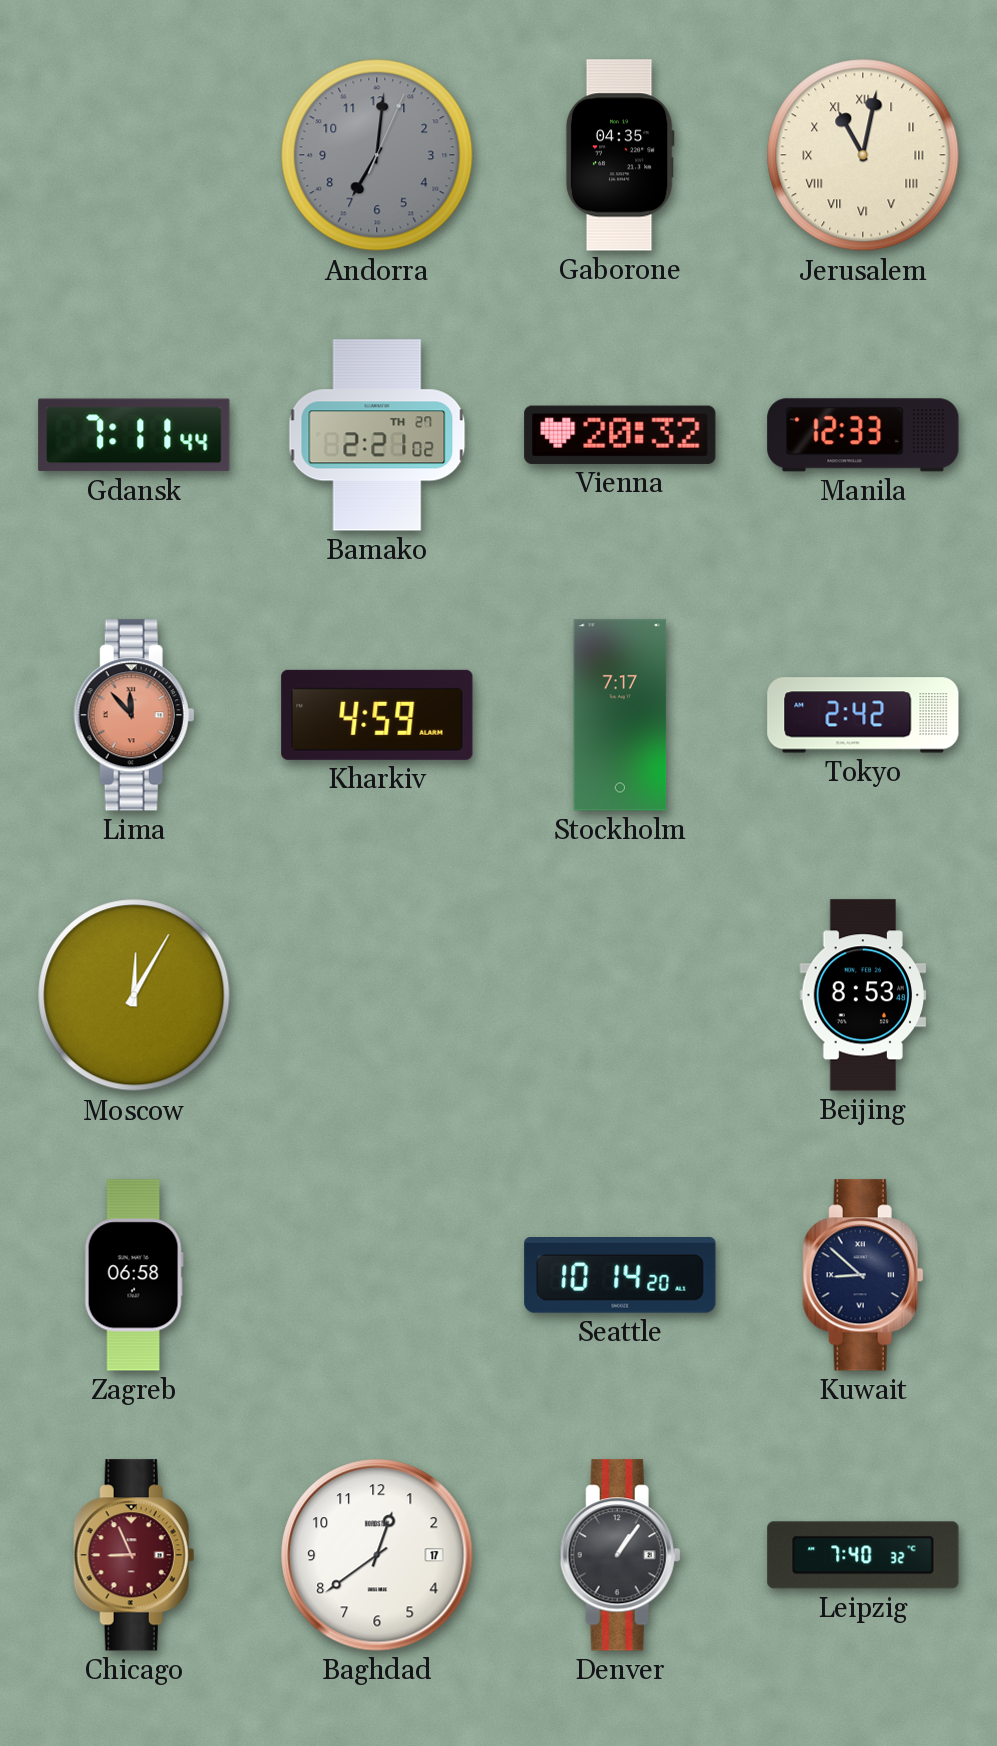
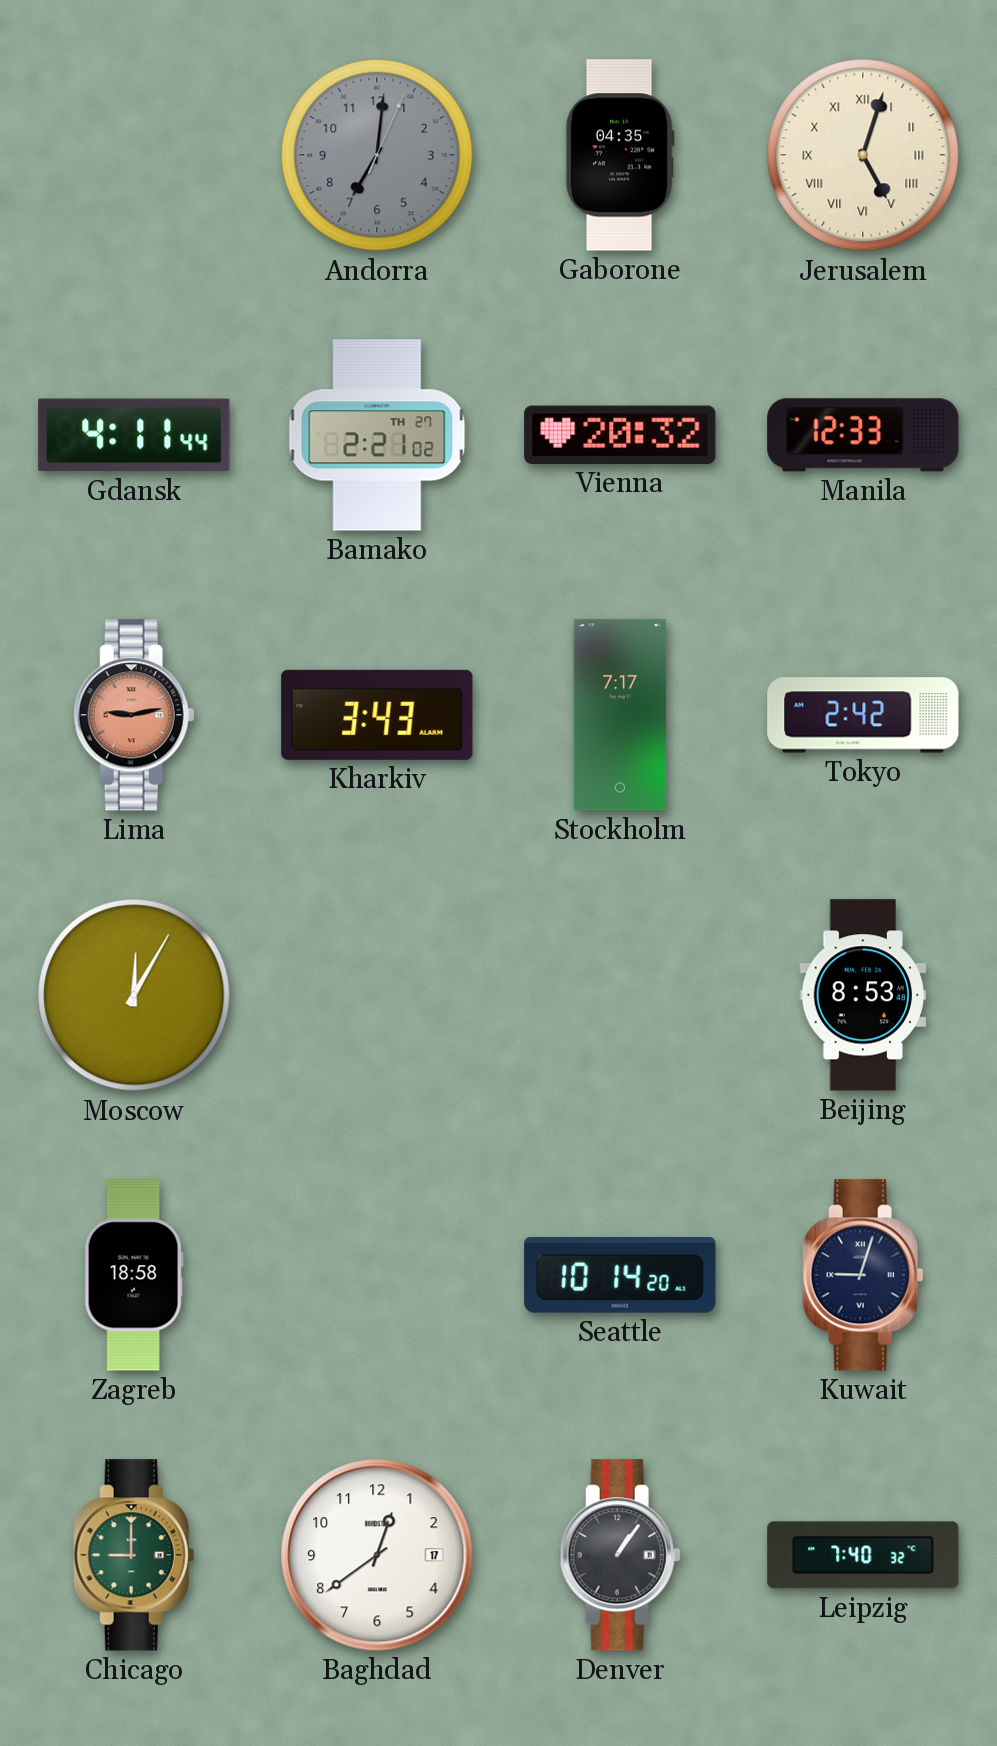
Jerusalem: 11:02 -> 5:03
Gdansk: 7:11 -> 4:11
Lima: 11:53 -> 9:13
Kharkiv: 4:59 -> 3:43
Zagreb: 06:58 -> 18:58
Kuwait: 8:52 -> 9:03
Chicago: 8:56 -> 9:00
Chicago dial: burgundy -> green
